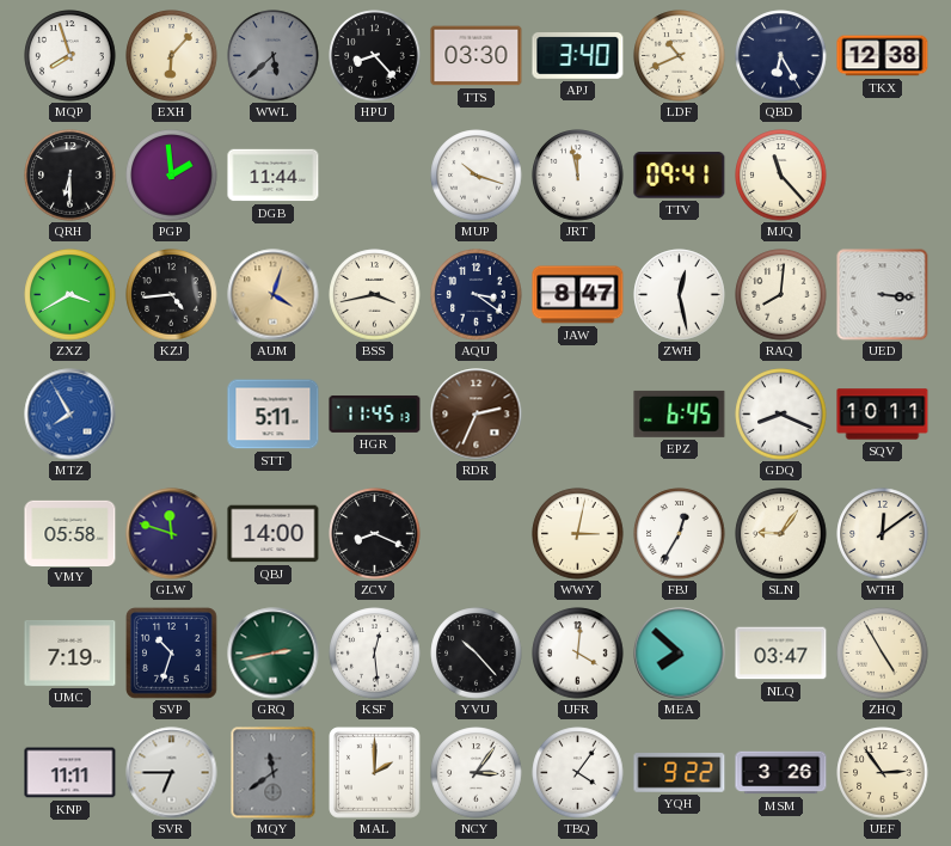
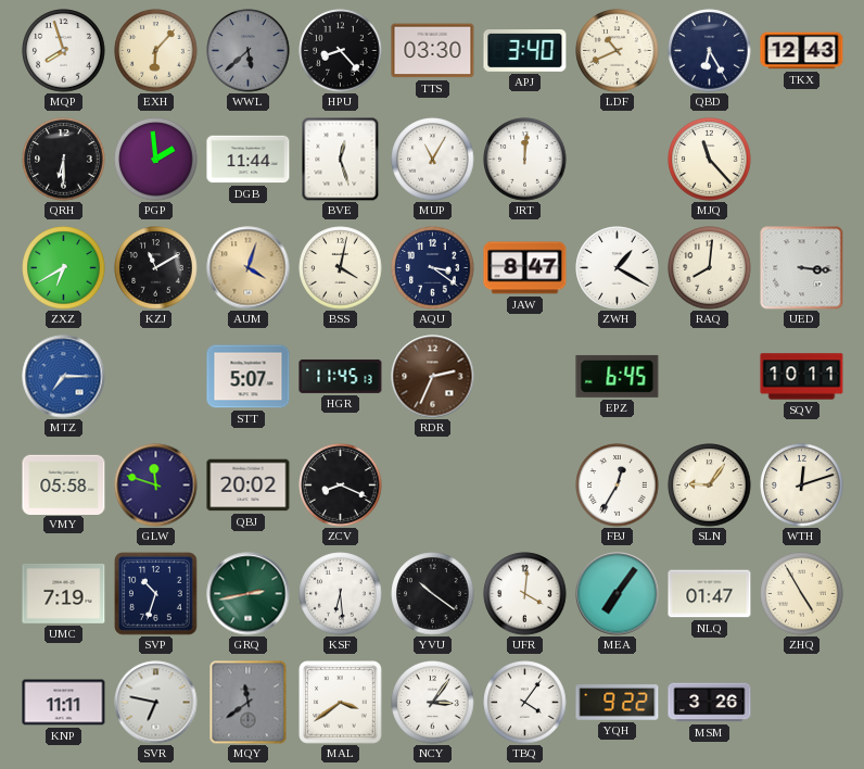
TKX: 12:38 -> 12:43
BVE: none -> 12:27
MUP: 10:18 -> 11:05
JRT: 11:58 -> 12:01
TTV: 09:41 -> none
ZXZ: 3:40 -> 6:40
KZJ: 4:44 -> 11:10
BSS: 3:43 -> 4:02
ZWH: 12:28 -> 1:20
MTZ: 7:55 -> 7:15
STT: 5:11 -> 5:07
GDQ: 8:19 -> none
QBJ: 14:00 -> 20:02
WWY: 3:02 -> none
WTH: 12:09 -> 12:12
KSF: 12:29 -> 6:29
YVU: 10:23 -> 10:21
MEA: 7:52 -> 7:06
NLQ: 03:47 -> 01:47
SVR: 6:45 -> 6:47
MAL: 2:00 -> 3:39
UEF: 2:54 -> none
